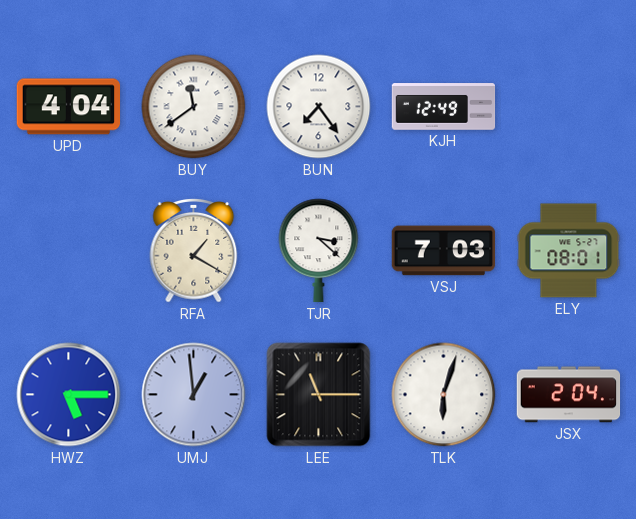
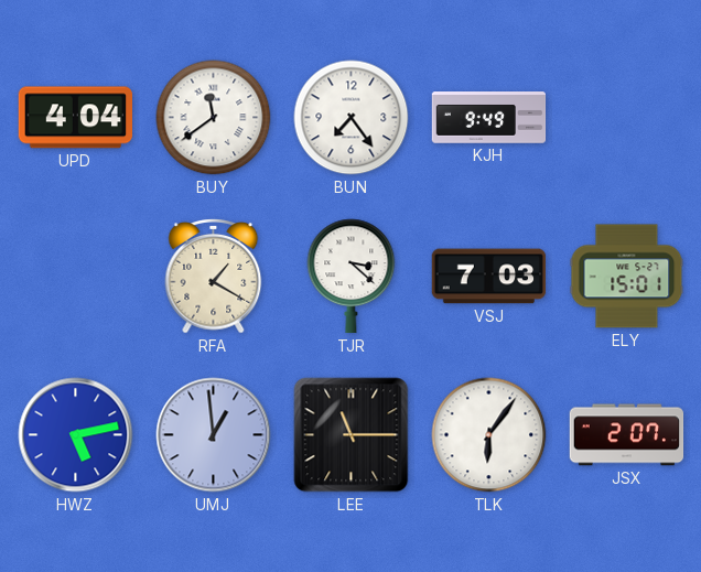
KJH: 12:49 -> 9:49
ELY: 08:01 -> 15:01
HWZ: 5:15 -> 5:13
TLK: 6:03 -> 6:06
JSX: 2:04 -> 2:07
